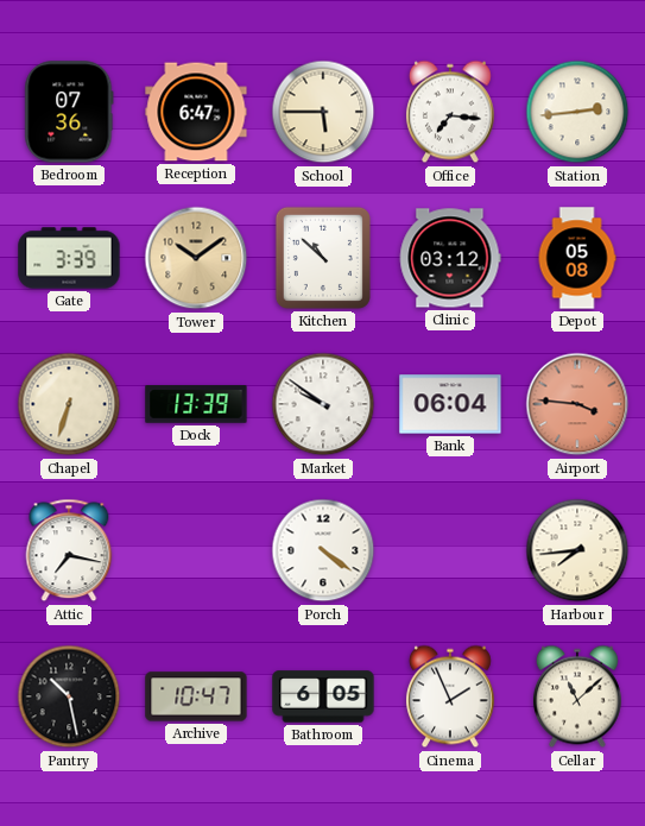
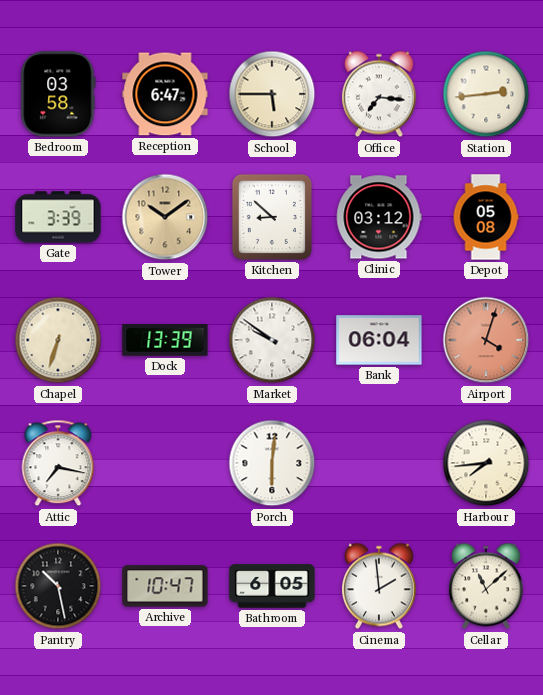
Bedroom: 07:36 -> 03:58
Kitchen: 10:52 -> 8:52
Airport: 3:46 -> 4:03
Porch: 4:21 -> 6:01
Cinema: 1:56 -> 1:59
